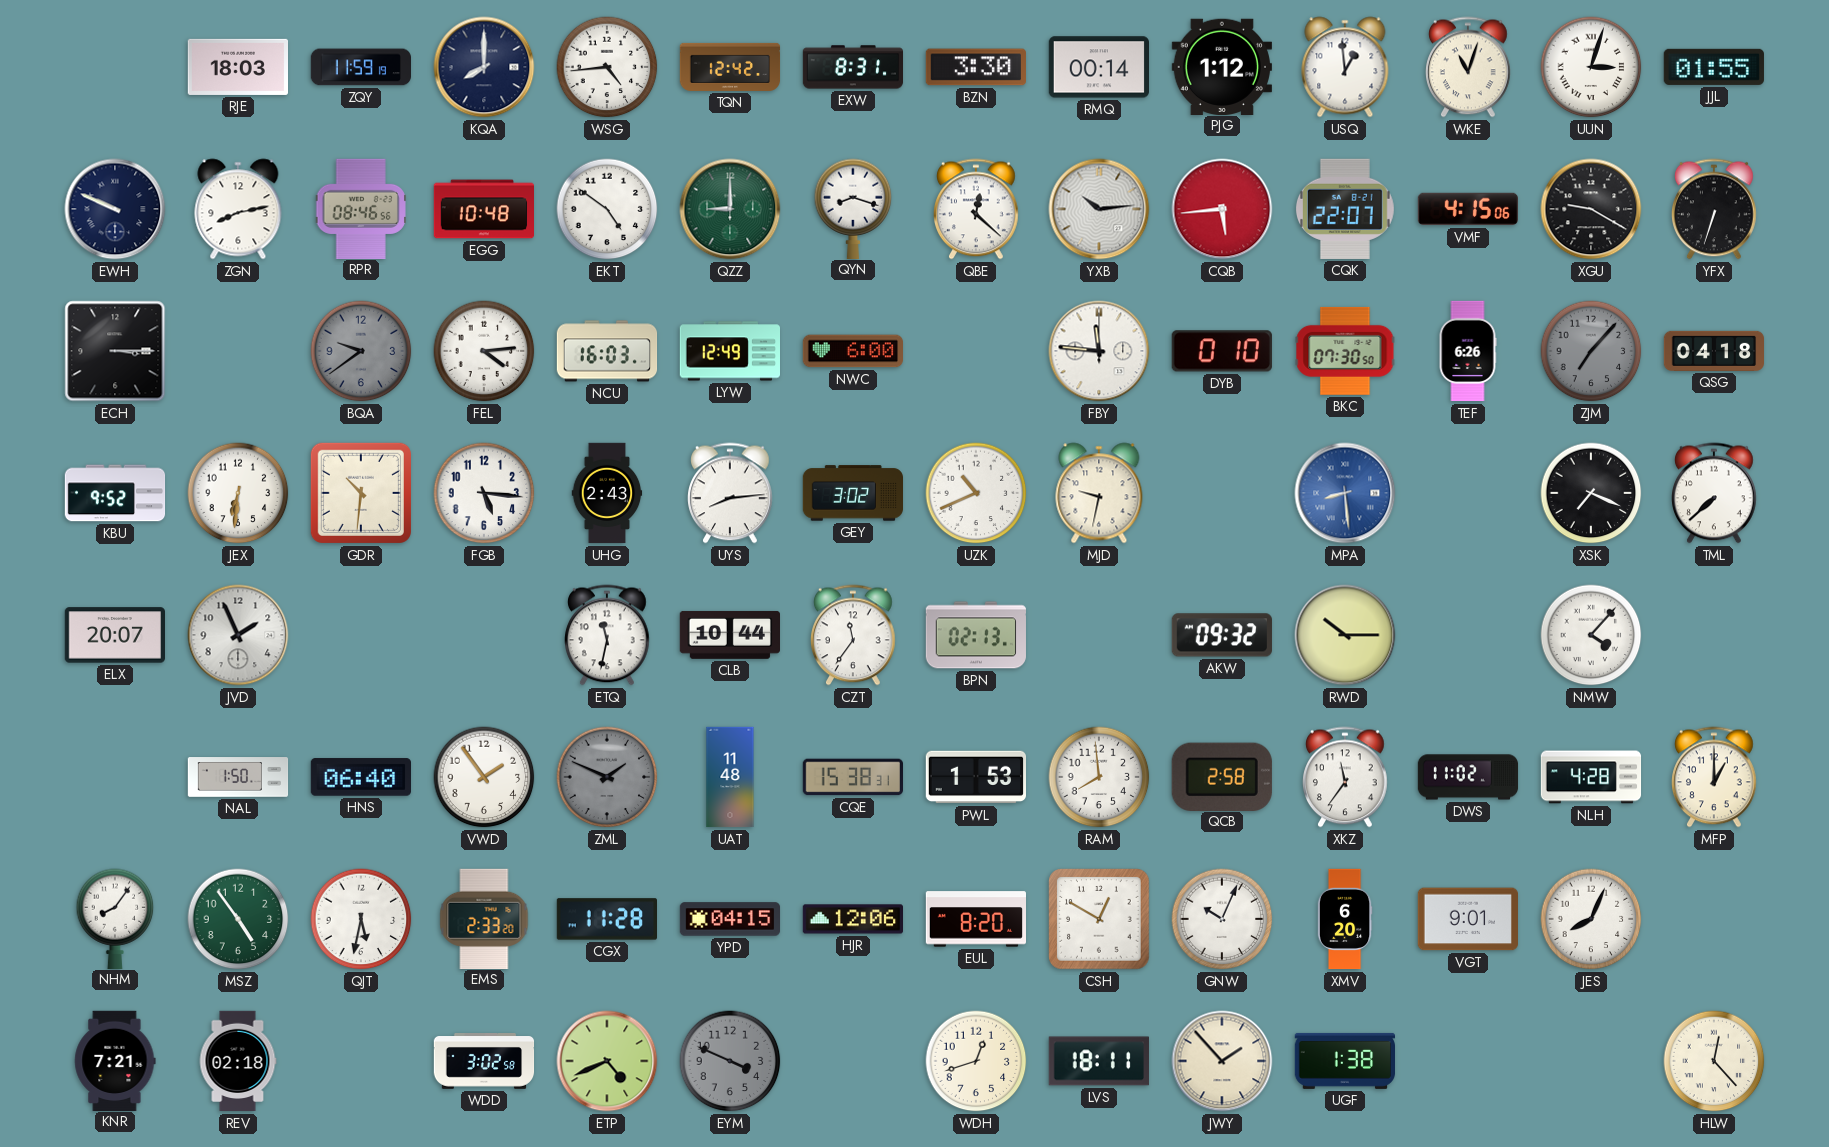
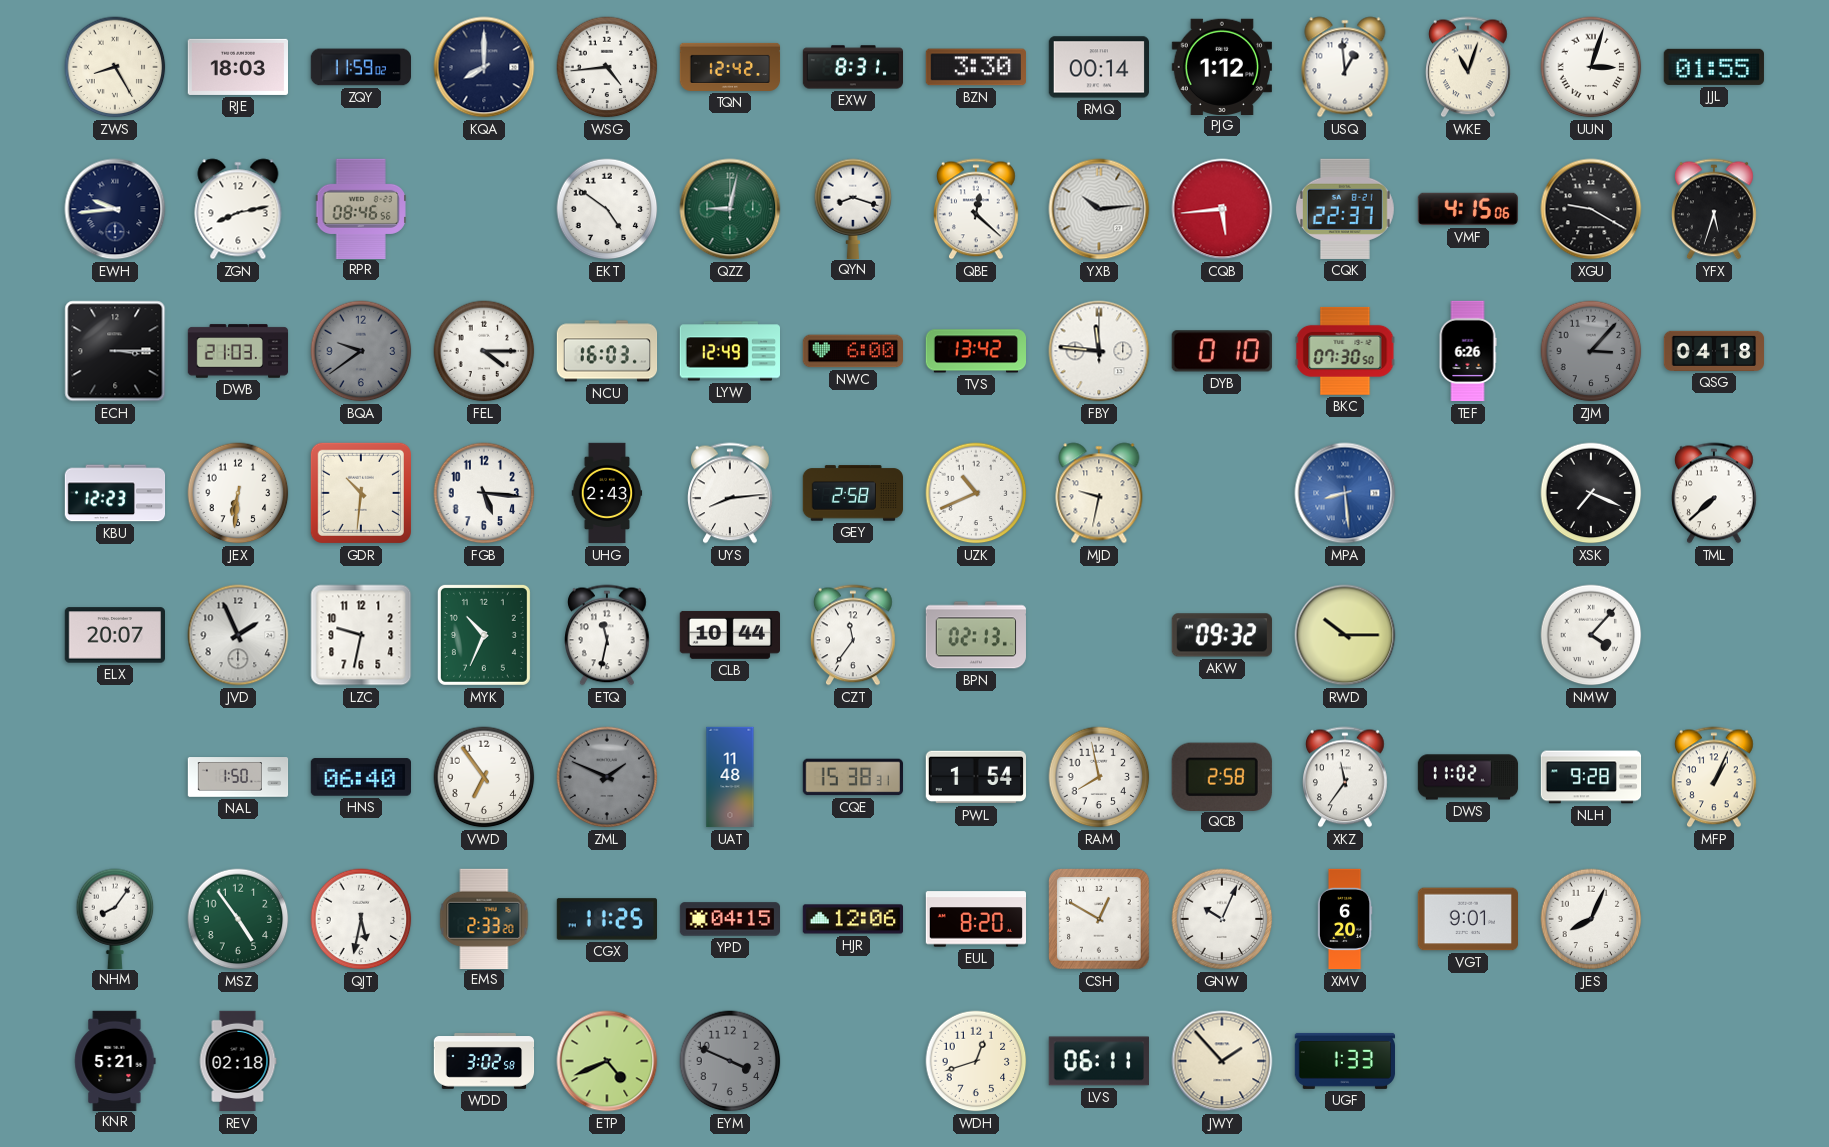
ZWS: none -> 8:25
ZQY: 11:59:19 -> 11:59:02
EWH: 9:49 -> 9:44
EGG: 10:48 -> none
QZZ: 9:00 -> 9:02
CQK: 22:07 -> 22:37
YFX: 6:33 -> 5:33
DWB: none -> 21:03
FEL: 4:14 -> 4:15
TVS: none -> 13:42
ZJM: 7:07 -> 3:07
KBU: 9:52 -> 12:23
GEY: 3:02 -> 2:58
LZC: none -> 9:32
MYK: none -> 10:34
VWD: 1:54 -> 6:54
PWL: 1:53 -> 1:54
RAM: 7:59 -> 7:58
NLH: 4:28 -> 9:28
MFP: 1:00 -> 1:04
CGX: 11:28 -> 11:25
KNR: 7:21 -> 5:21
LVS: 18:11 -> 06:11
UGF: 1:38 -> 1:33
HLW: 12:23 -> none
